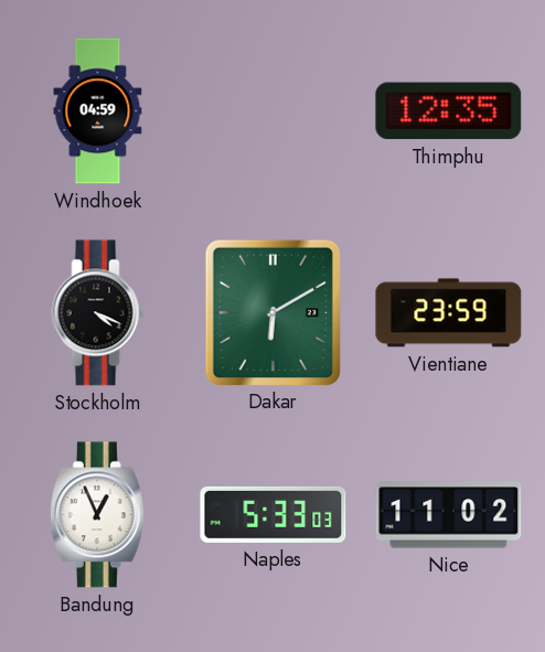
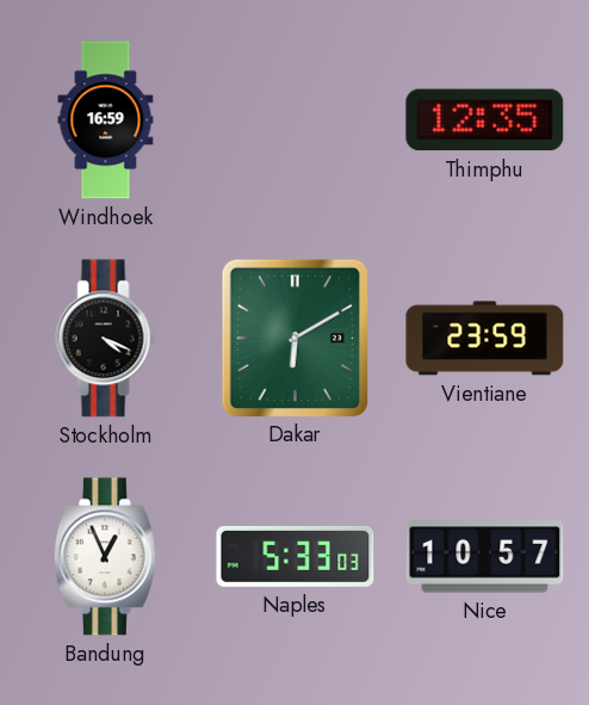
Windhoek: 04:59 -> 16:59
Nice: 11:02 -> 10:57
